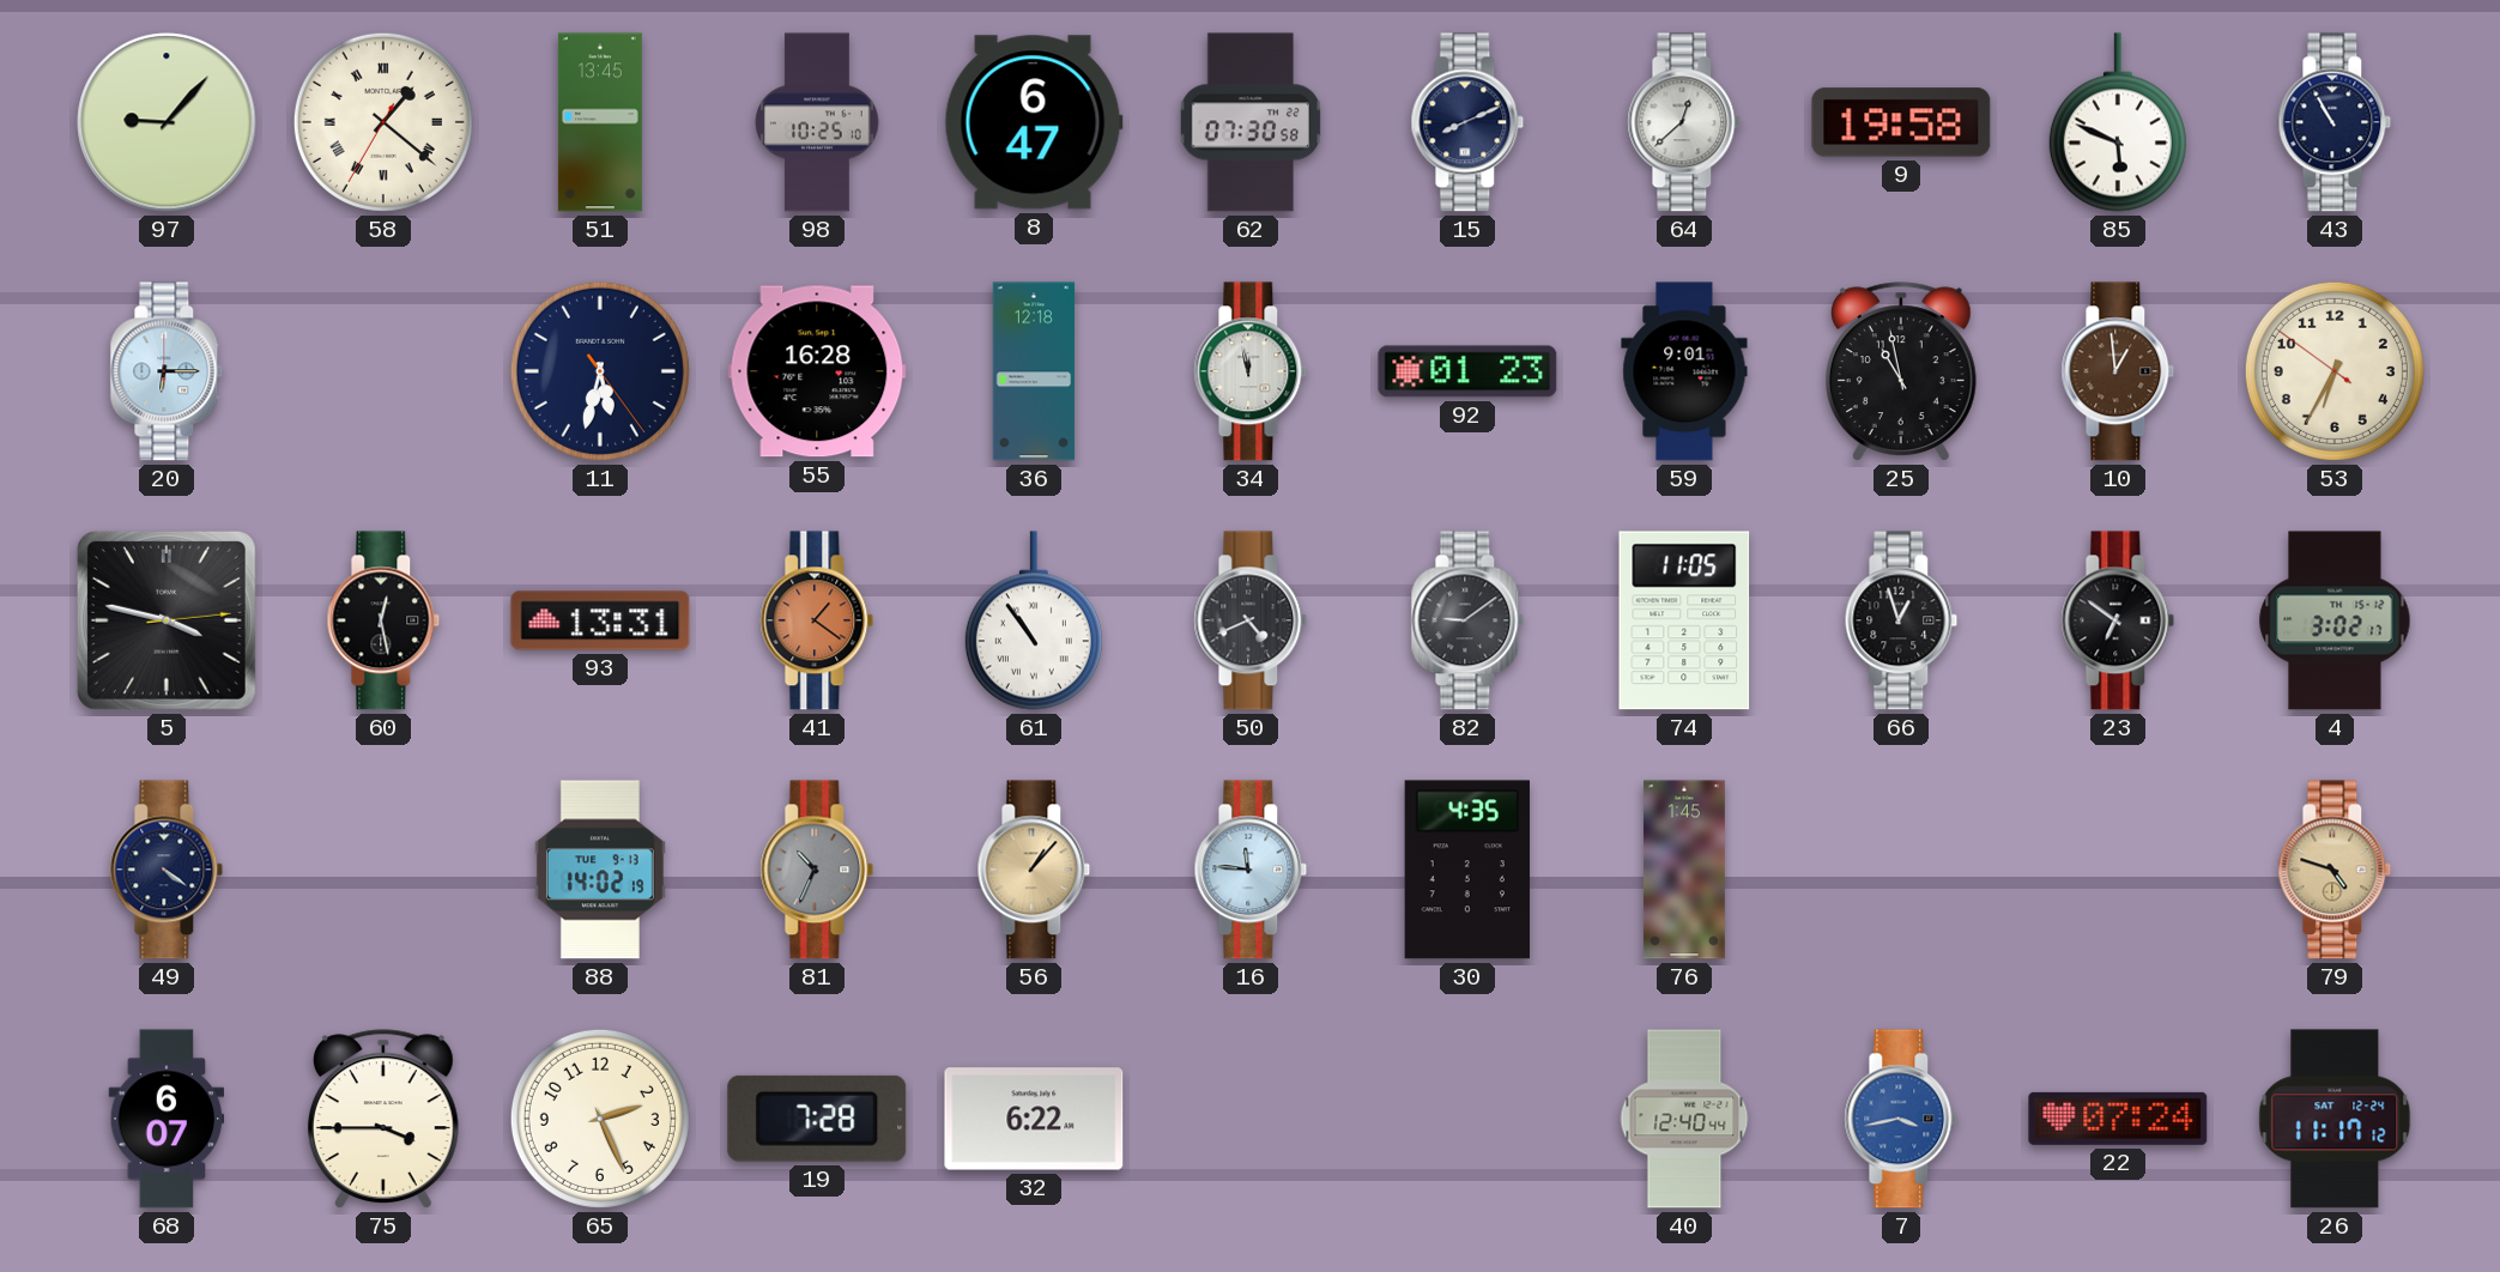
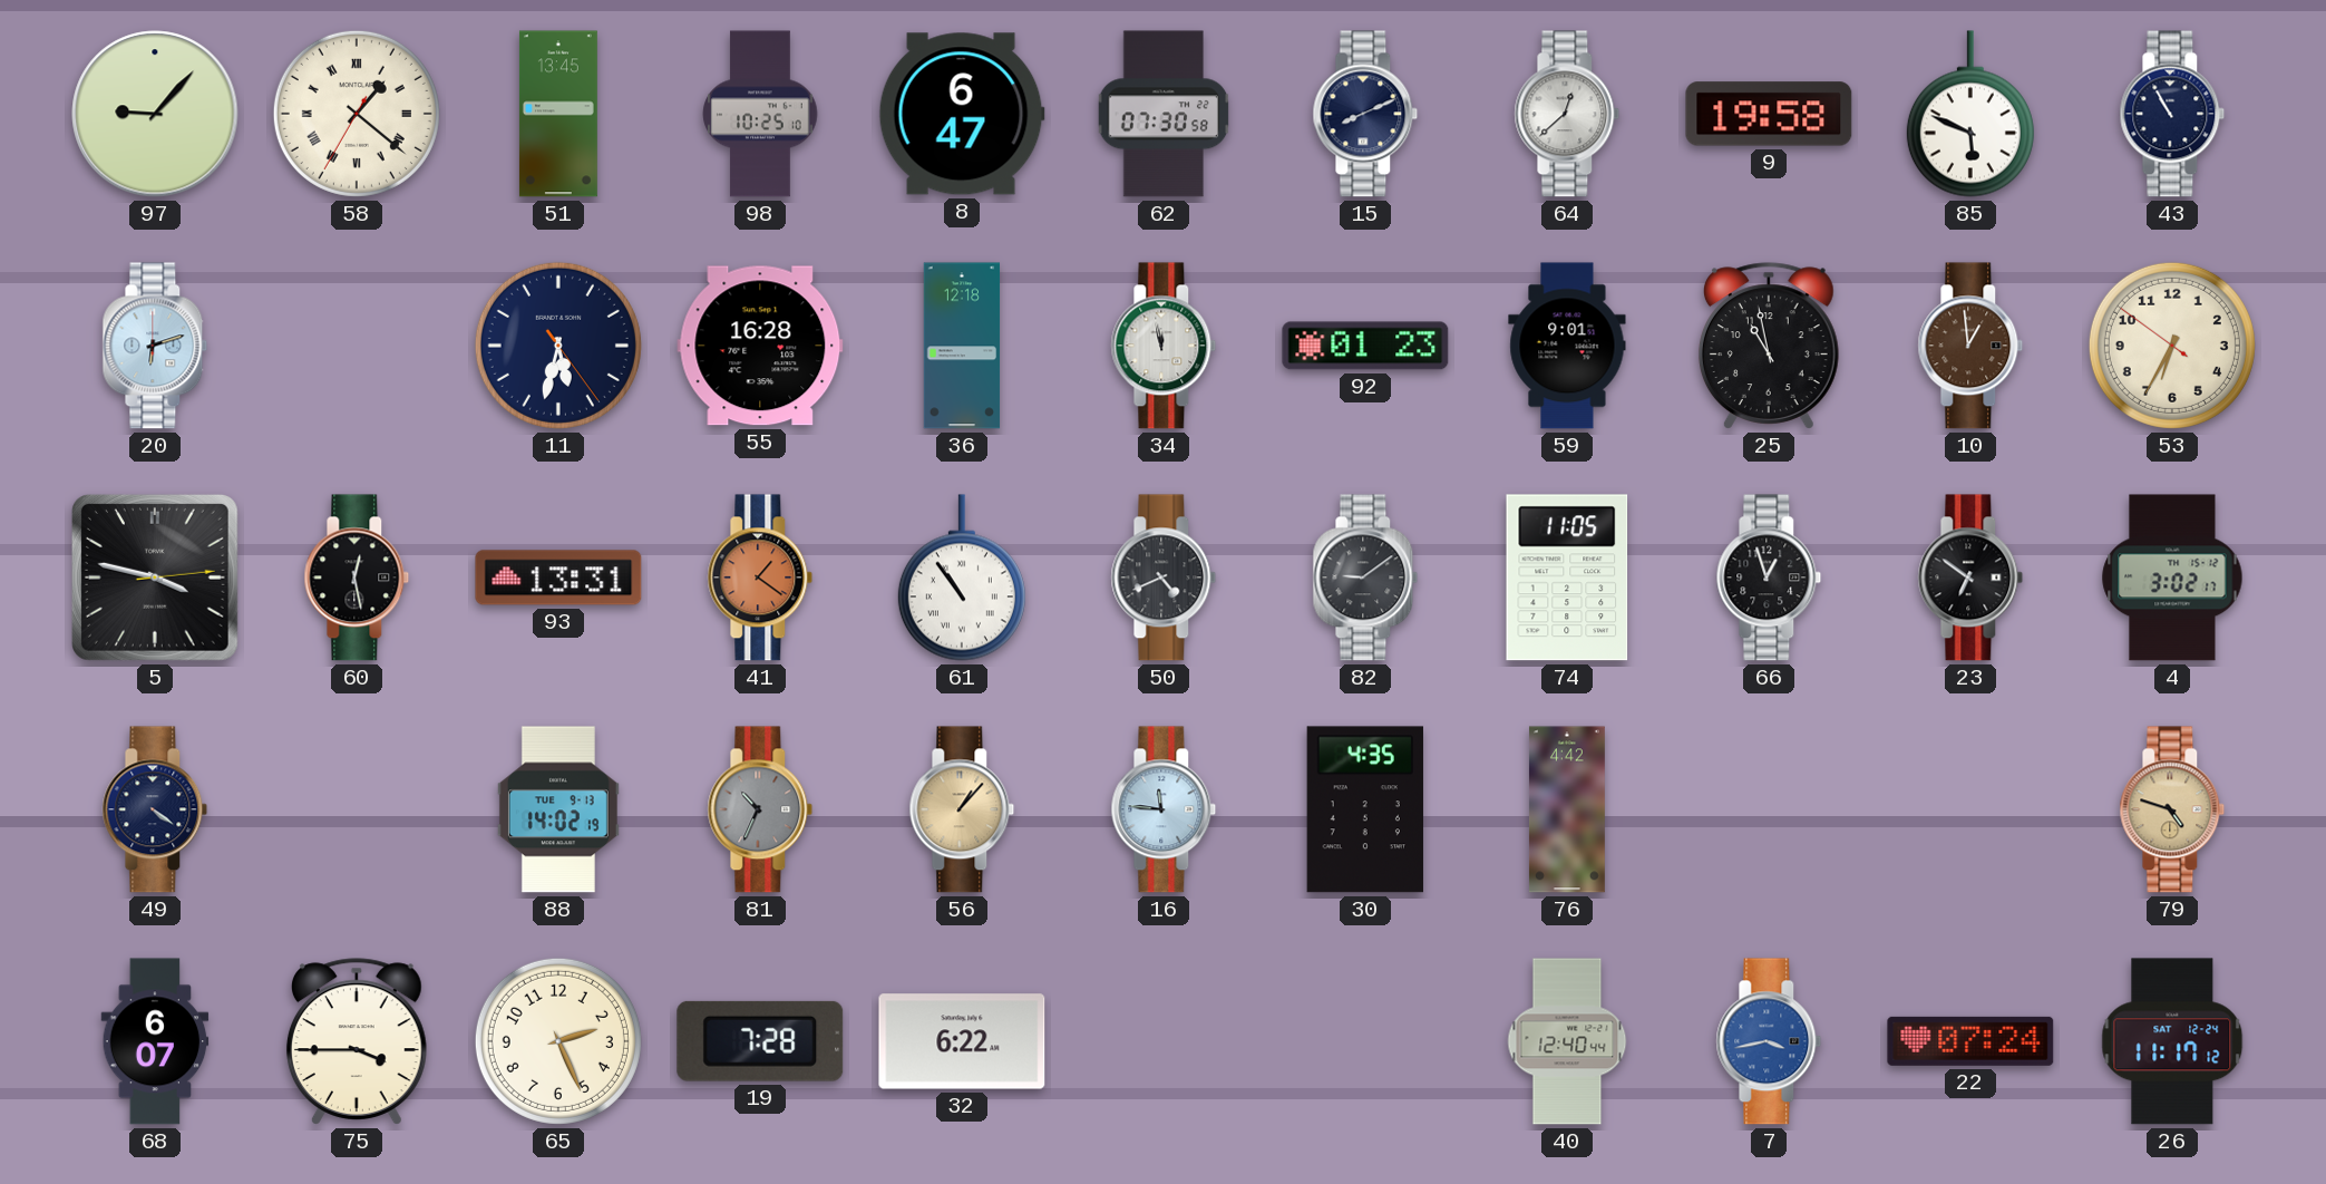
20: 6:15 -> 6:12
76: 1:45 -> 4:42
